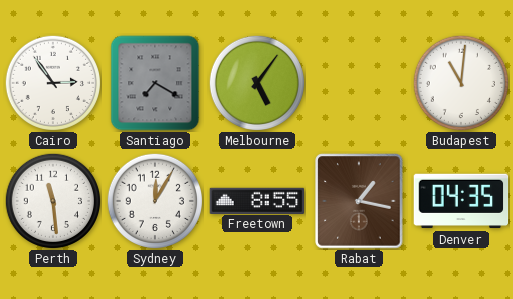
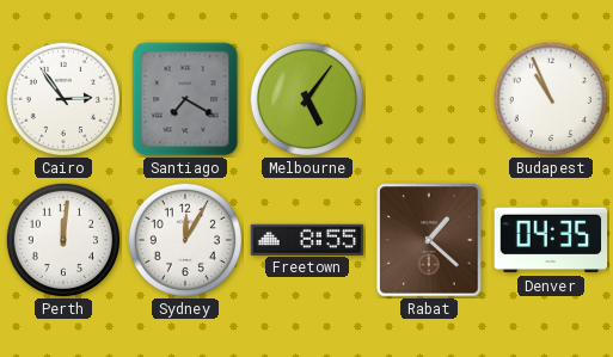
Budapest: 11:01 -> 10:56
Perth: 11:29 -> 12:01
Rabat: 1:17 -> 1:22
